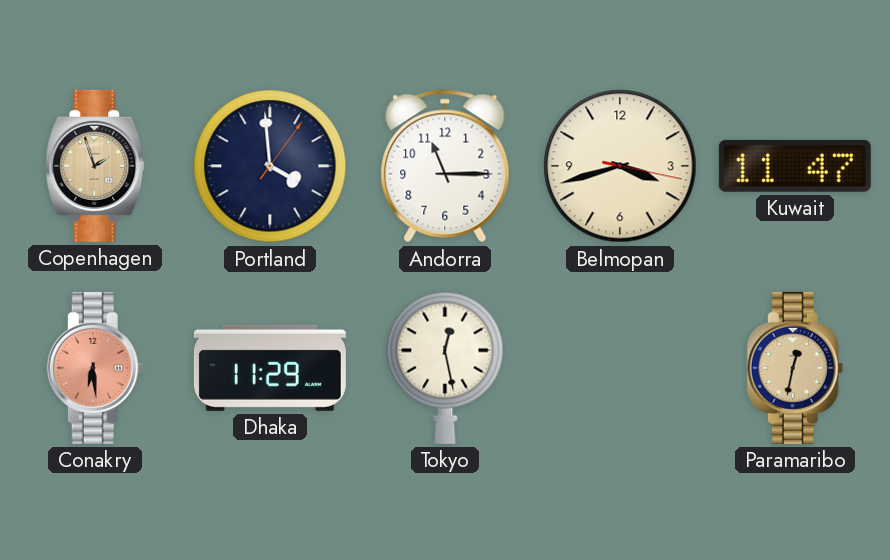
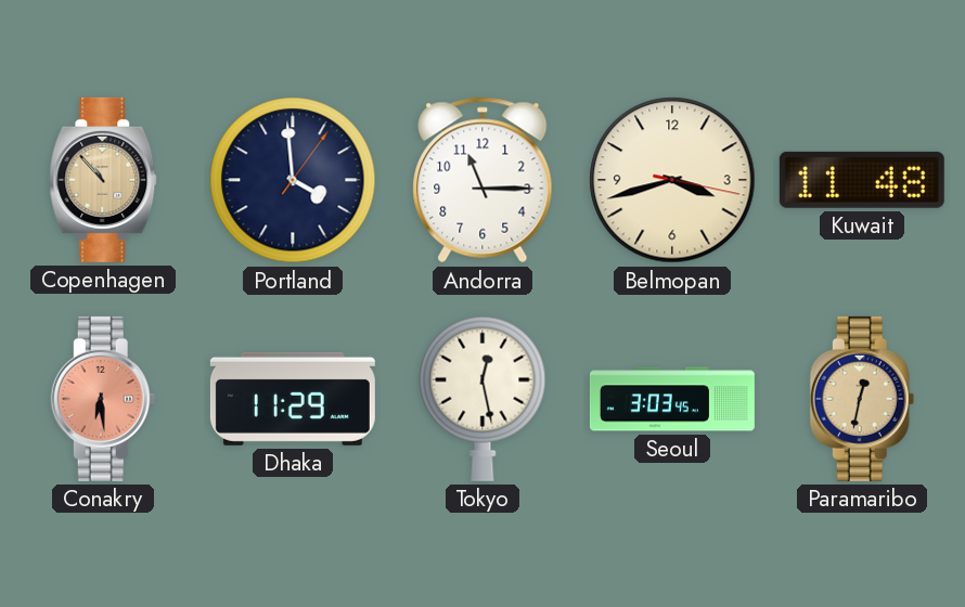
Copenhagen: 1:57 -> 10:53
Kuwait: 11:47 -> 11:48
Seoul: none -> 3:03
